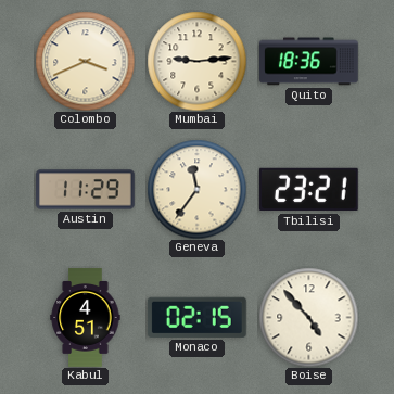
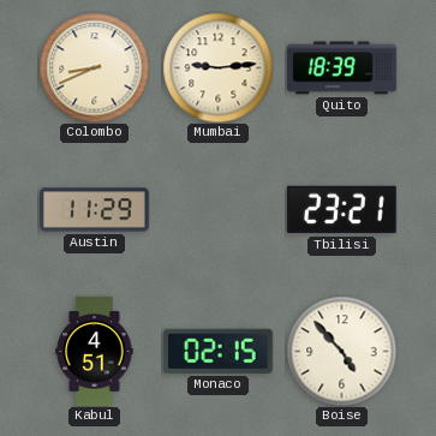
Colombo: 3:41 -> 8:41
Quito: 18:36 -> 18:39
Geneva: 11:36 -> none
